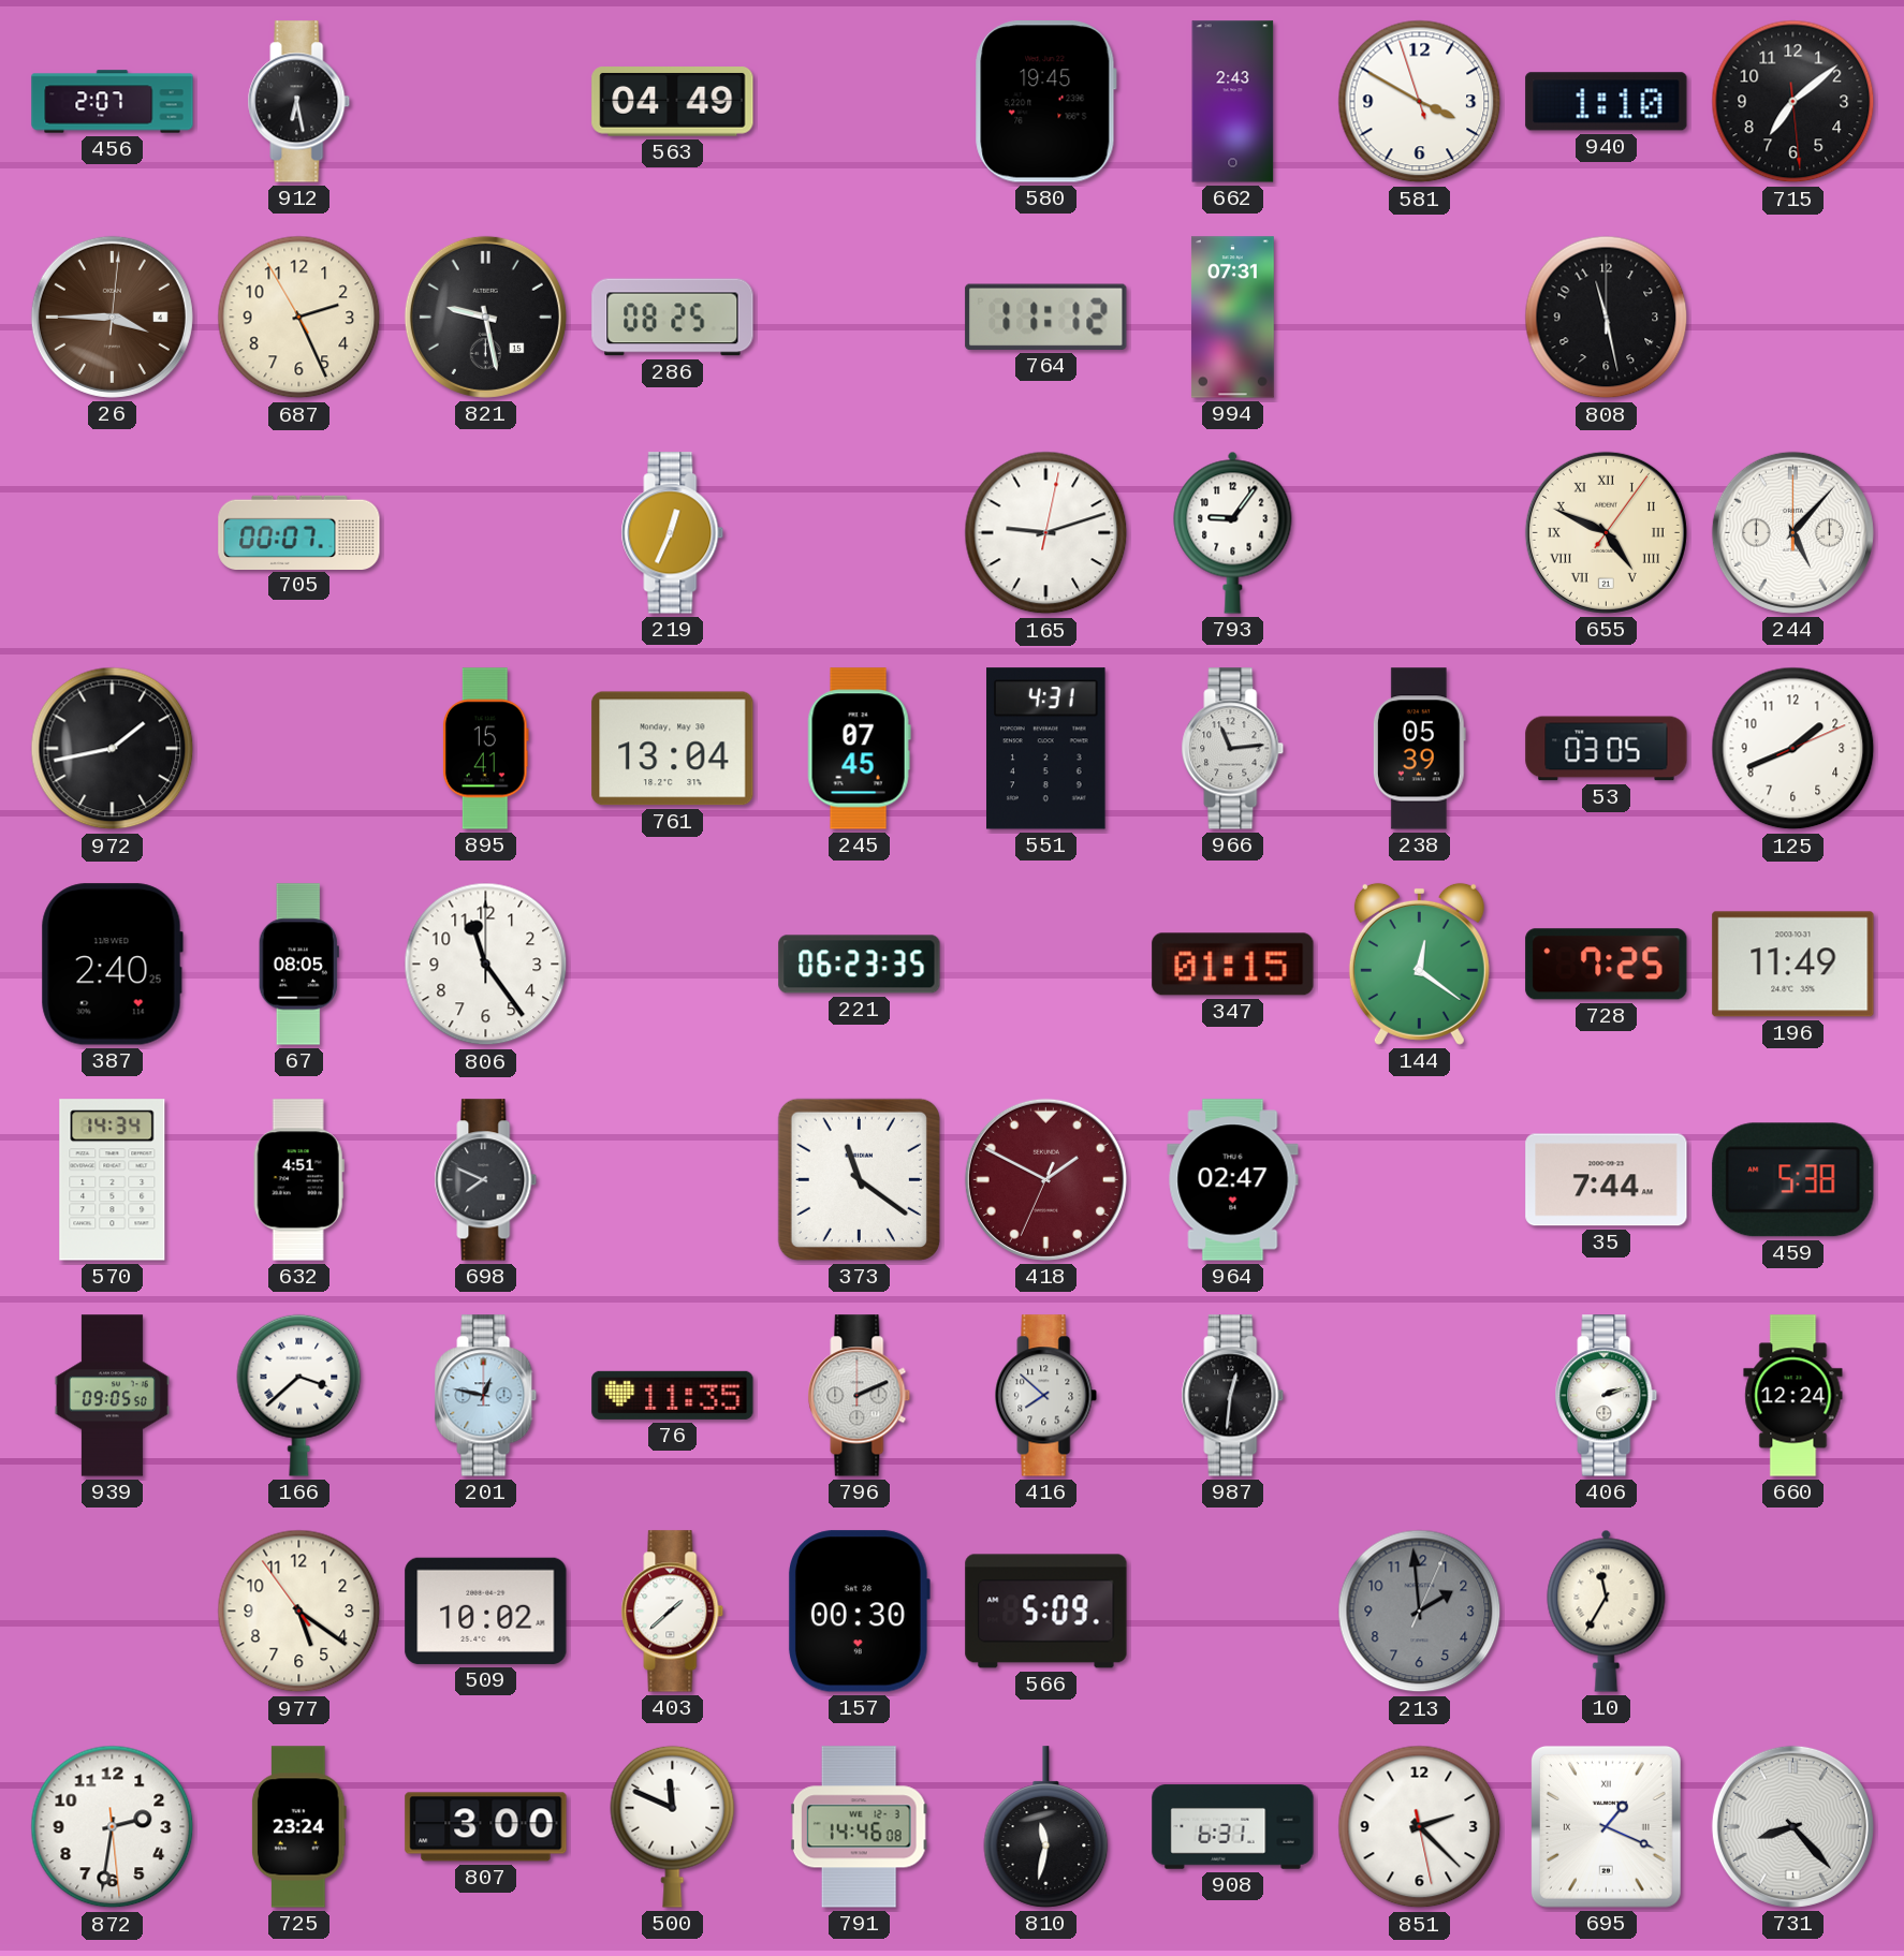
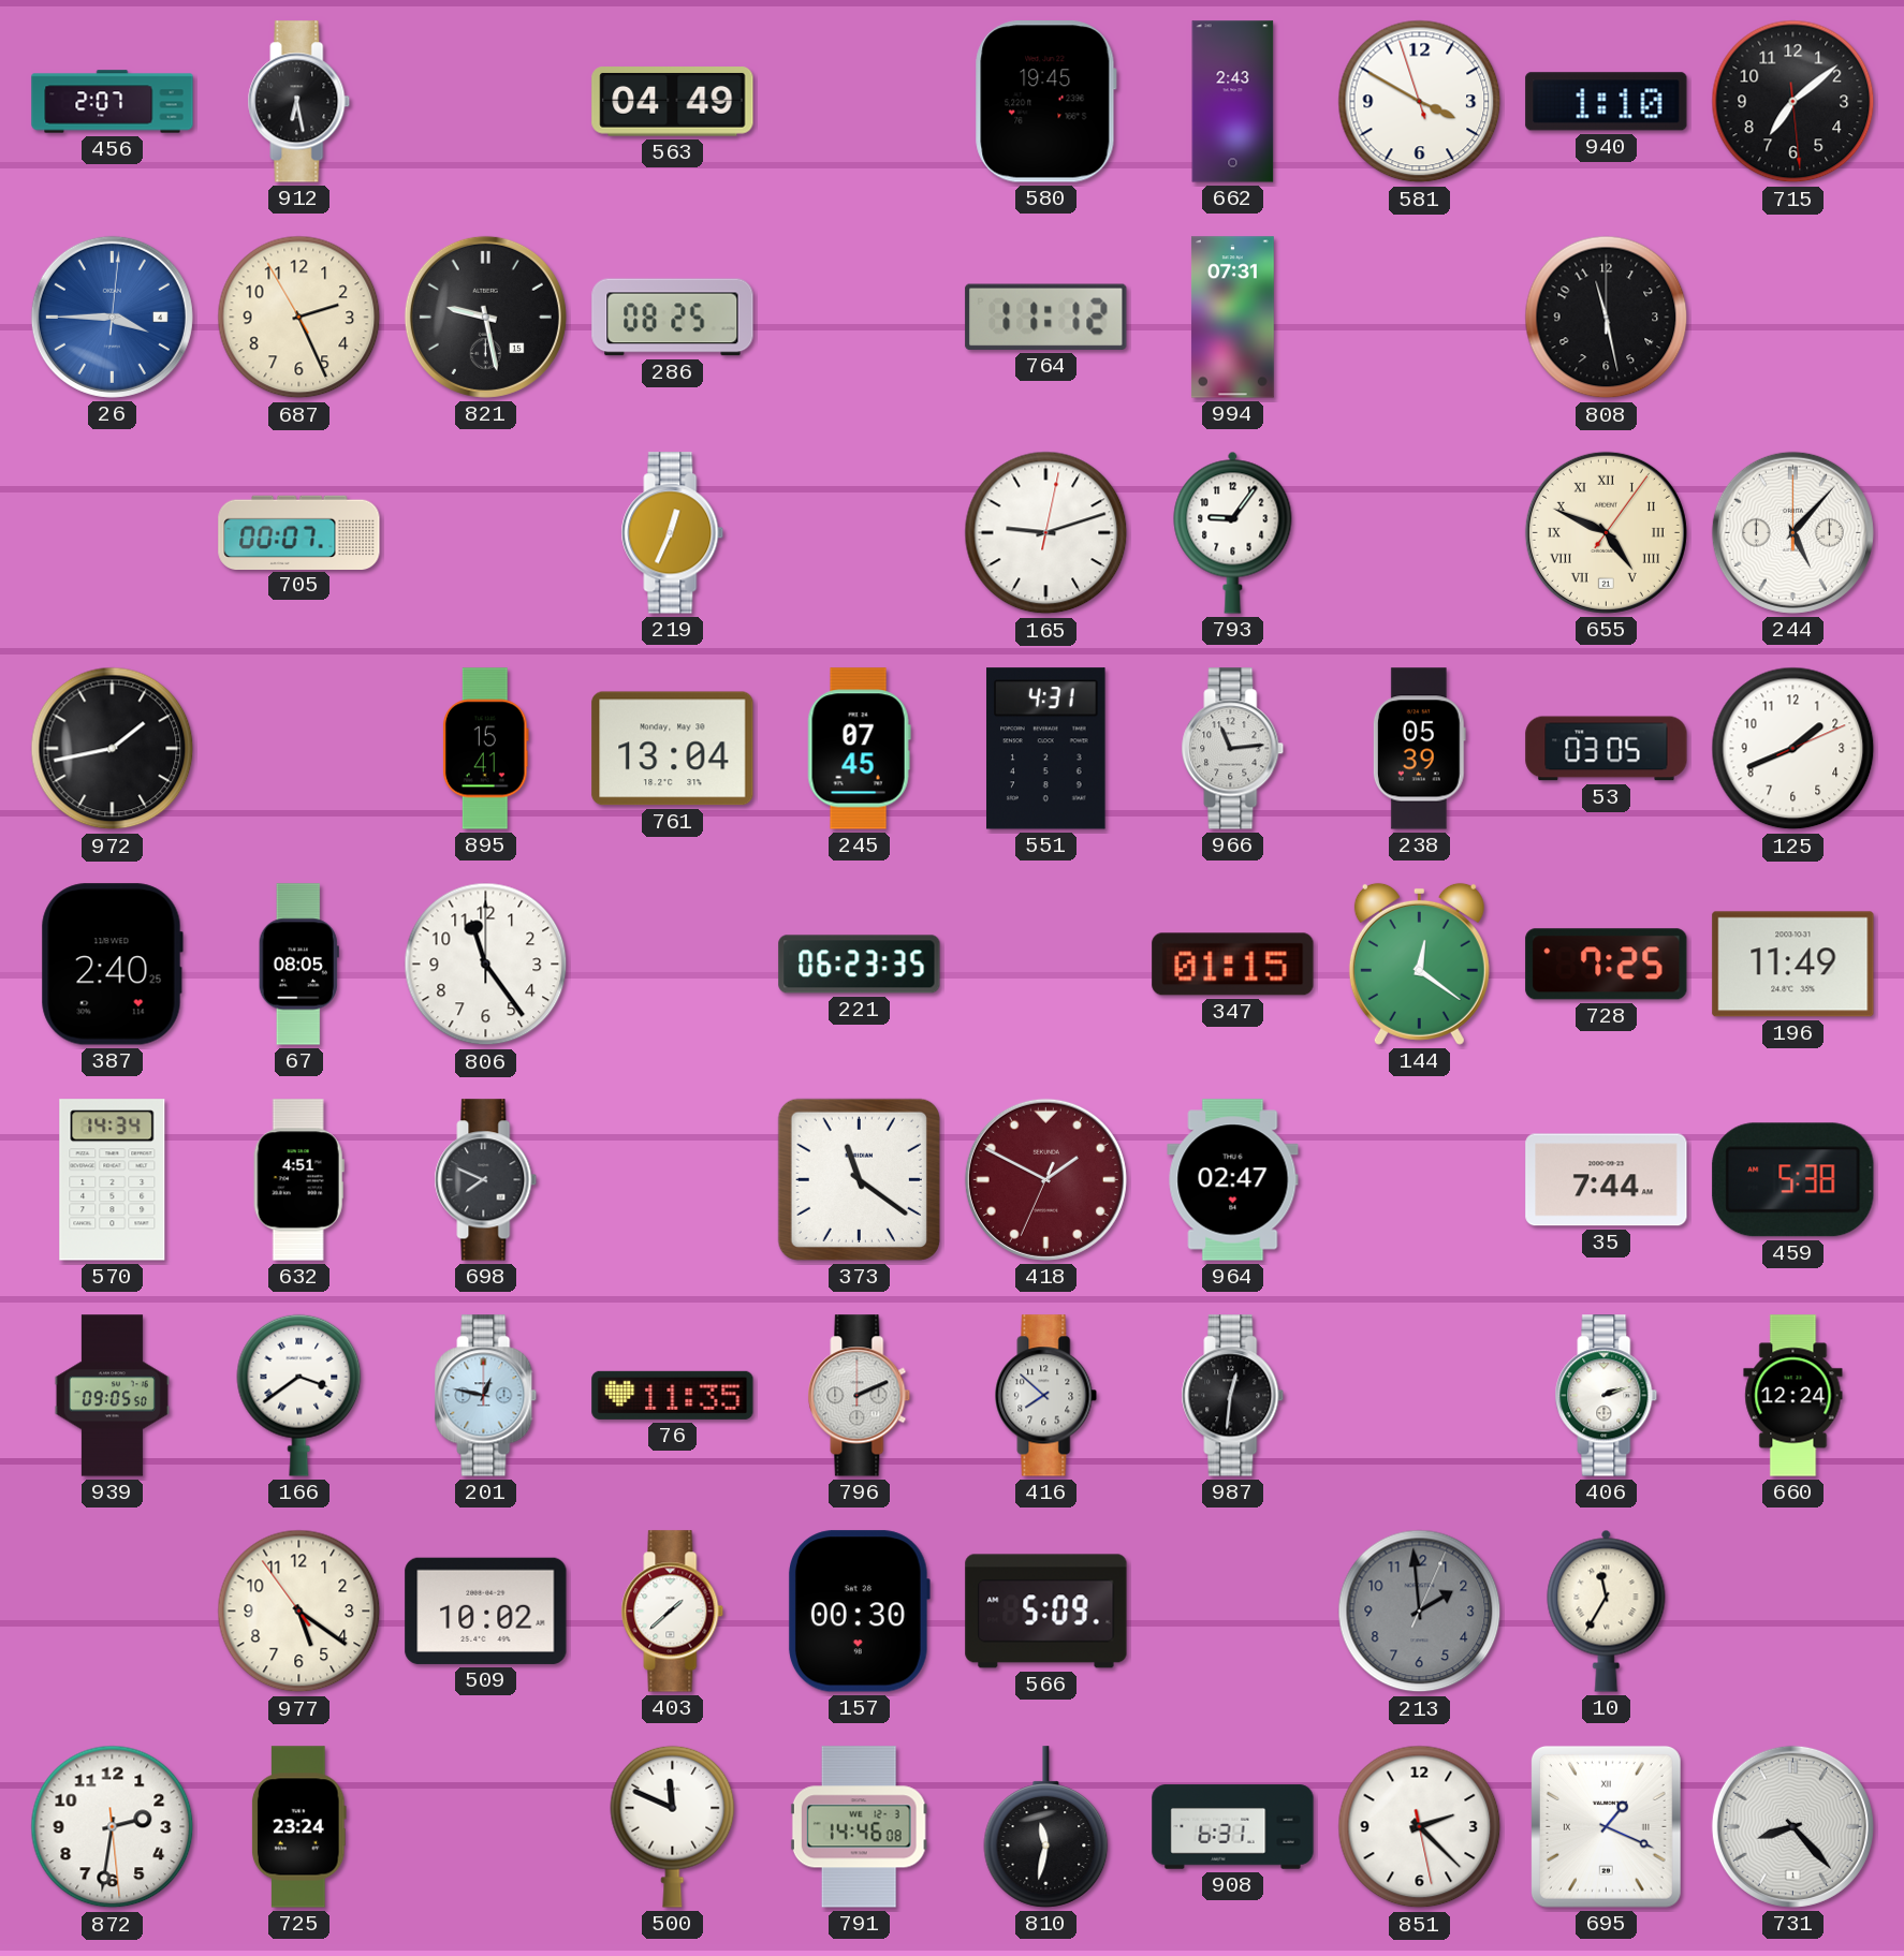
26 dial: brown -> blue
166: 3:38 -> 3:39
807: 3:00 -> none
